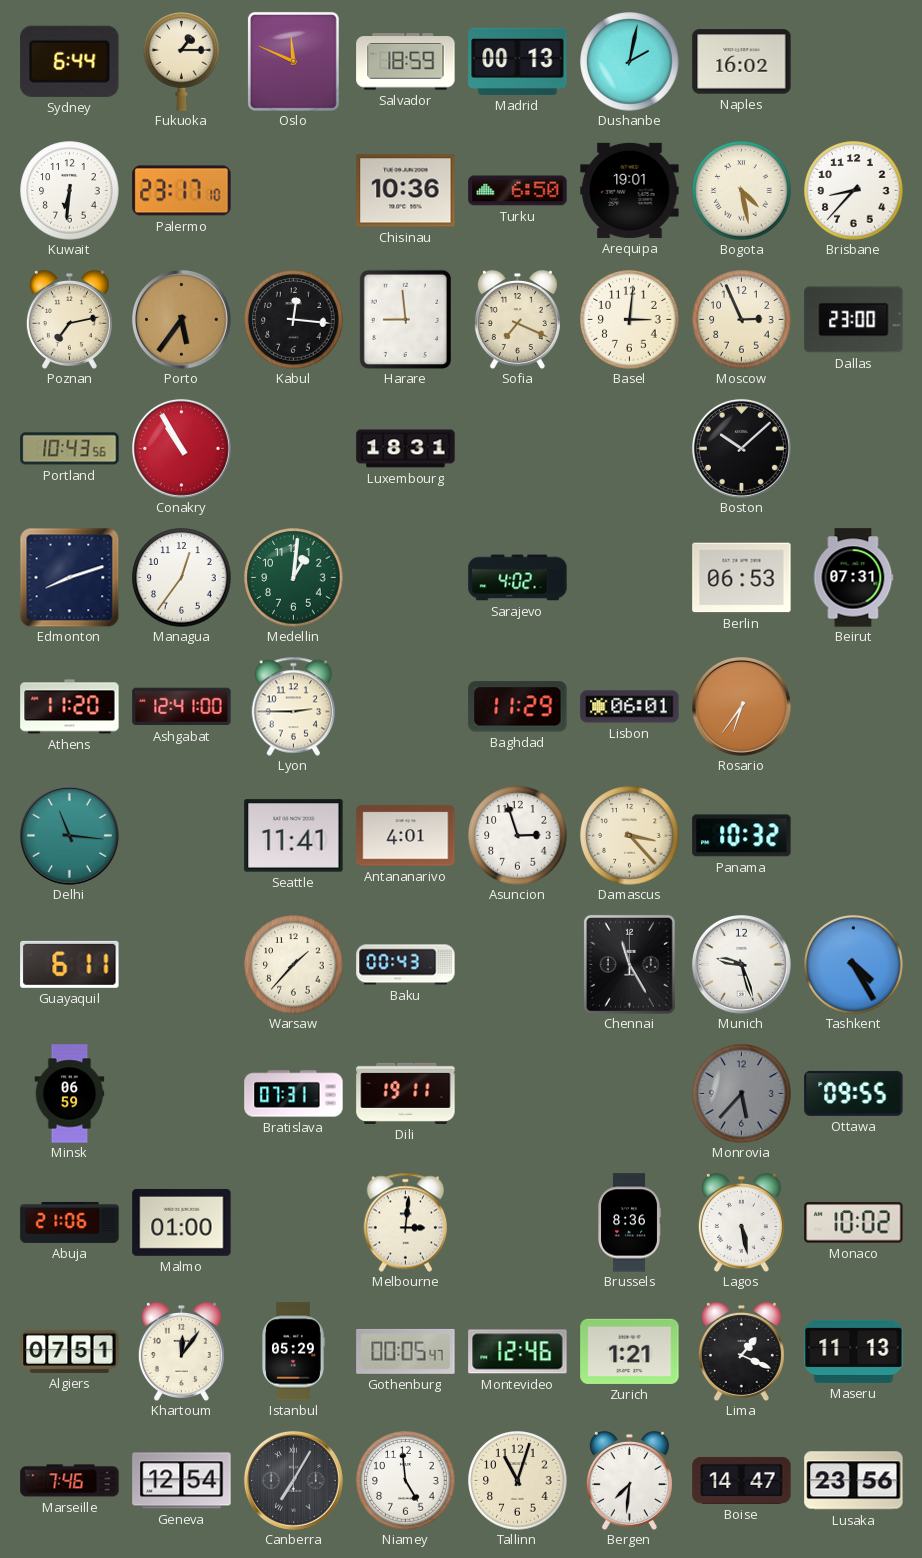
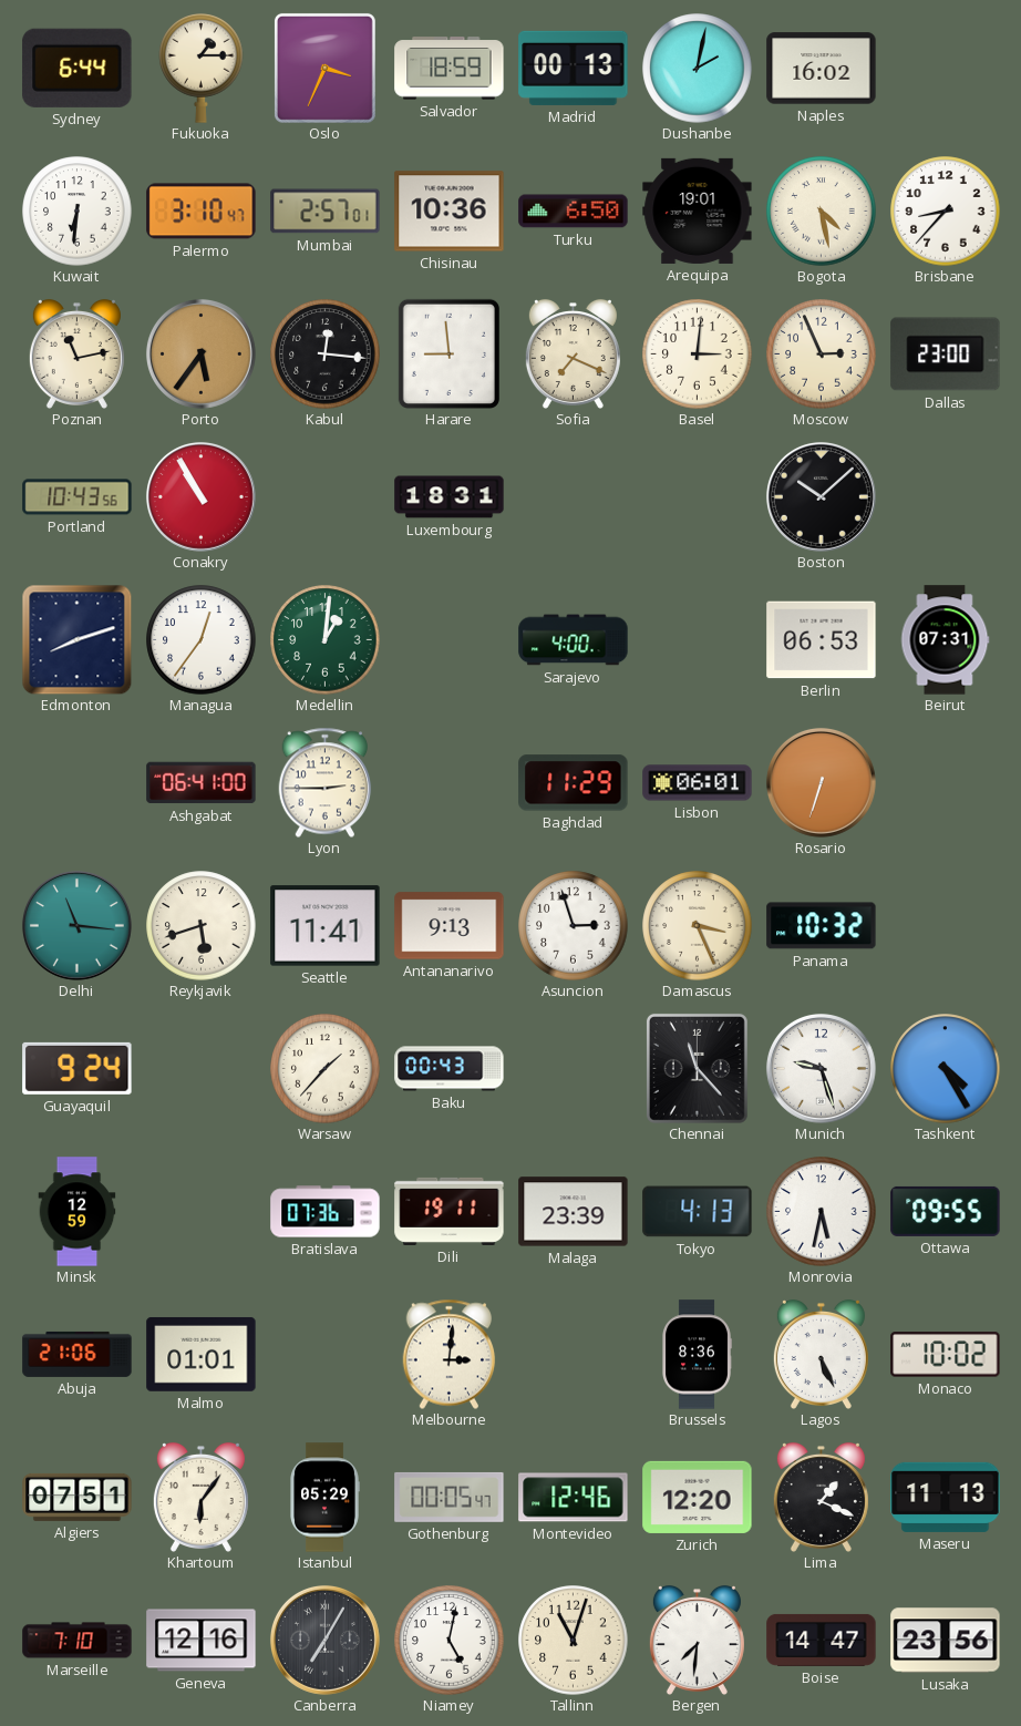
Oslo: 11:49 -> 3:34
Palermo: 23:17 -> 3:10
Mumbai: none -> 2:57
Poznan: 7:13 -> 11:13
Sarajevo: 4:02 -> 4:00
Athens: 11:20 -> none
Ashgabat: 12:41 -> 06:41
Rosario: 6:36 -> 6:33
Reykjavik: none -> 5:42
Antananarivo: 4:01 -> 9:13
Damascus: 3:23 -> 3:26
Guayaquil: 6:11 -> 9:24
Chennai: 11:25 -> 11:23
Minsk: 06:59 -> 12:59
Bratislava: 07:31 -> 07:36
Malaga: none -> 23:39
Tokyo: none -> 4:13
Monrovia: 5:37 -> 5:32
Monrovia dial: grey -> white
Malmo: 01:00 -> 01:01
Lagos: 5:28 -> 5:26
Khartoum: 12:06 -> 6:06
Zurich: 1:21 -> 12:20
Marseille: 7:46 -> 7:10
Geneva: 12:54 -> 12:16
Niamey: 4:59 -> 5:02
